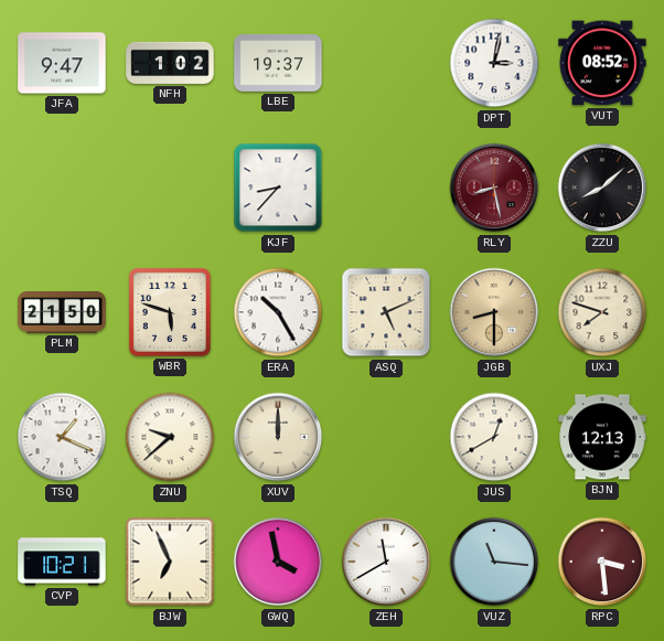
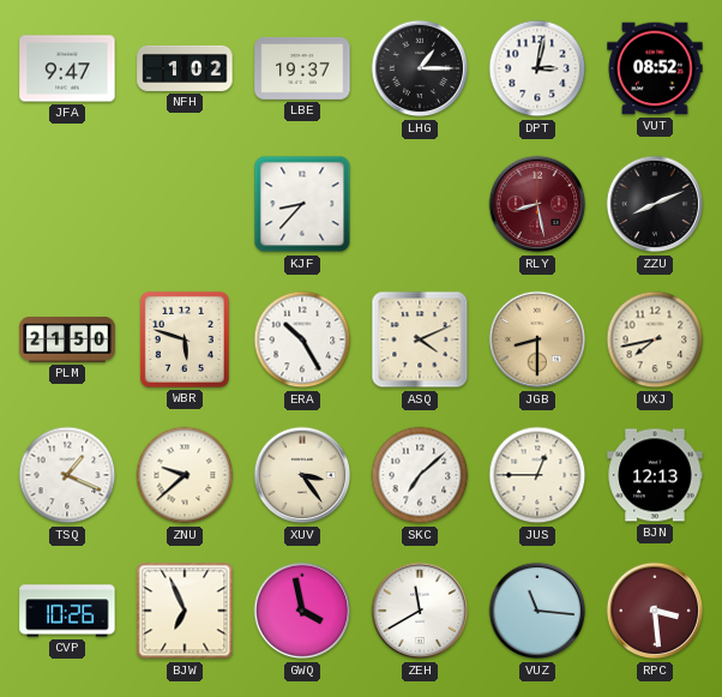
LHG: none -> 1:15
ZZU: 8:08 -> 8:11
ASQ: 5:11 -> 4:11
UXJ: 7:48 -> 7:43
XUV: 12:00 -> 3:24
SKC: none -> 7:08
JUS: 12:40 -> 12:45
CVP: 10:21 -> 10:26
